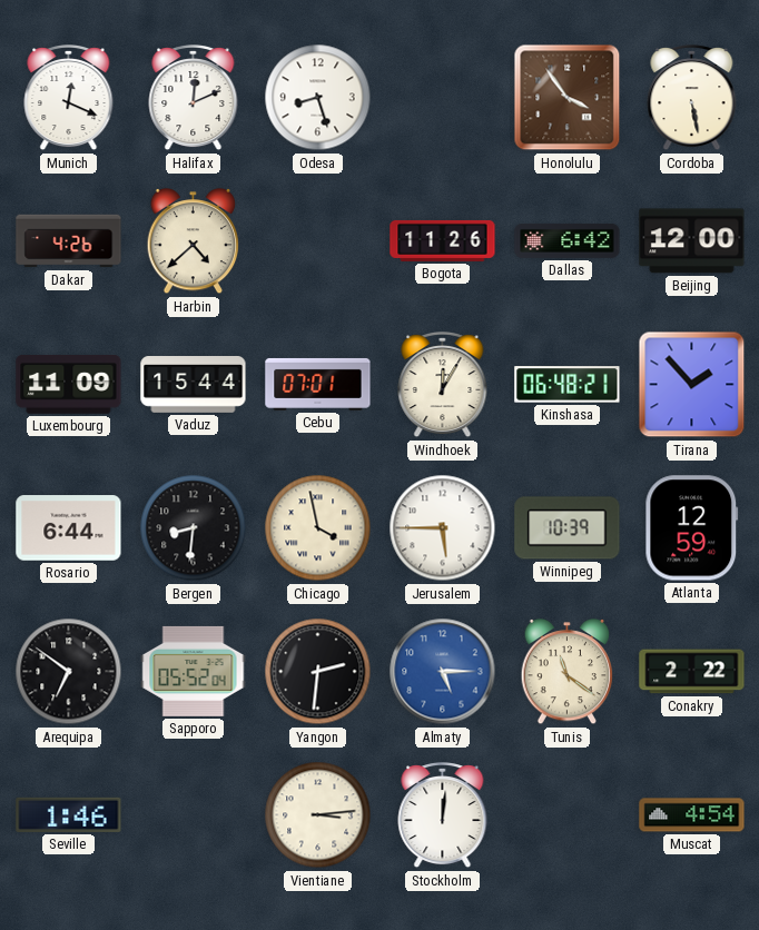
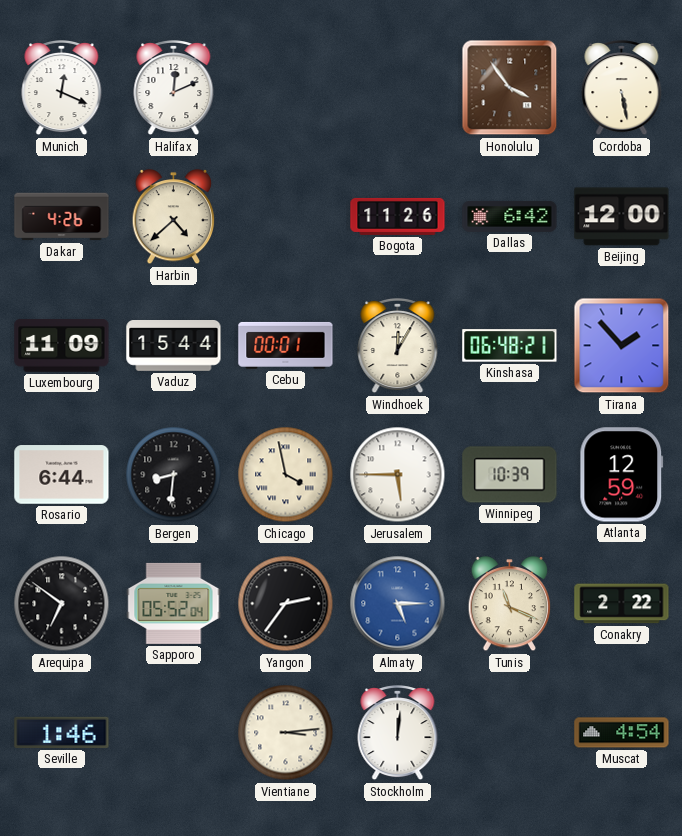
Odesa: 8:27 -> none
Cebu: 07:01 -> 00:01
Yangon: 2:31 -> 2:36
Tunis: 11:21 -> 11:19
